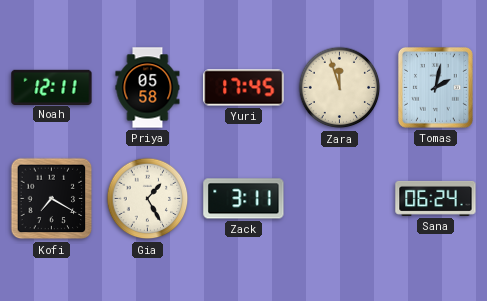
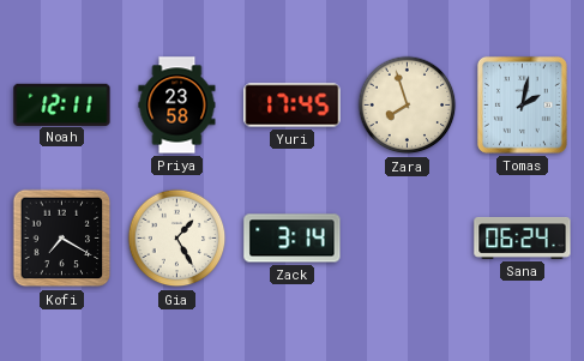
Priya: 05:58 -> 23:58
Zara: 11:57 -> 7:57
Zack: 3:11 -> 3:14
